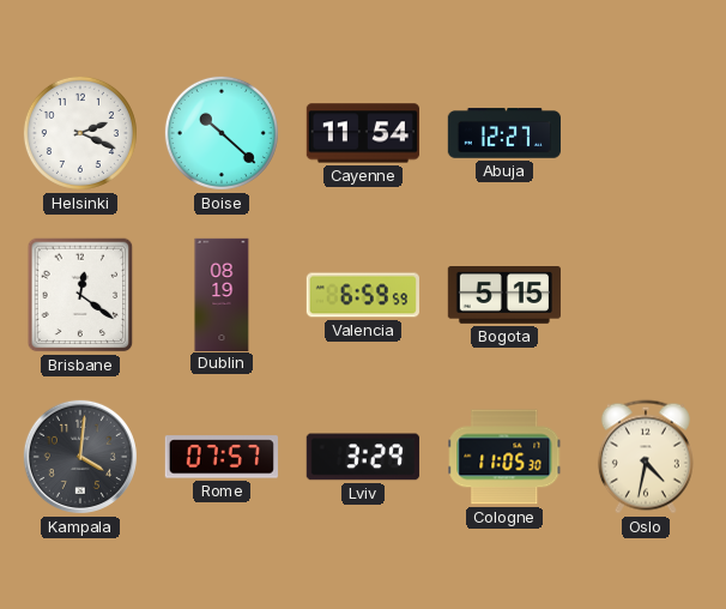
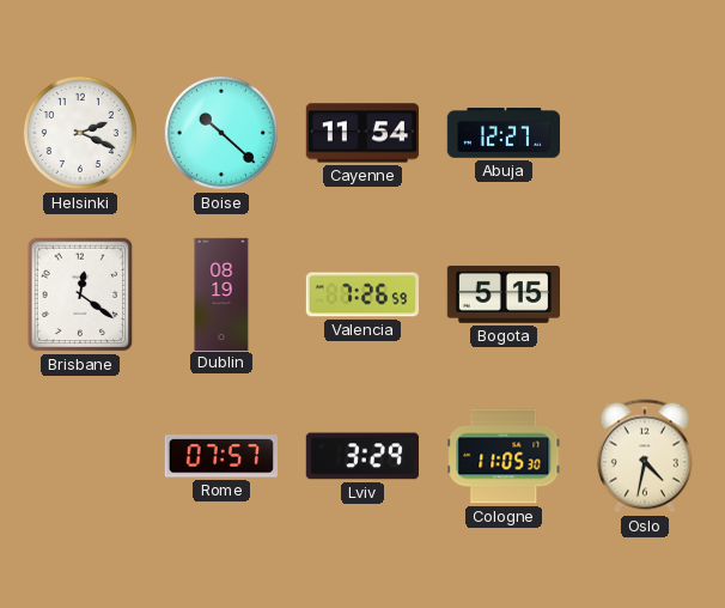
Valencia: 6:59 -> 7:26
Kampala: 4:01 -> none
